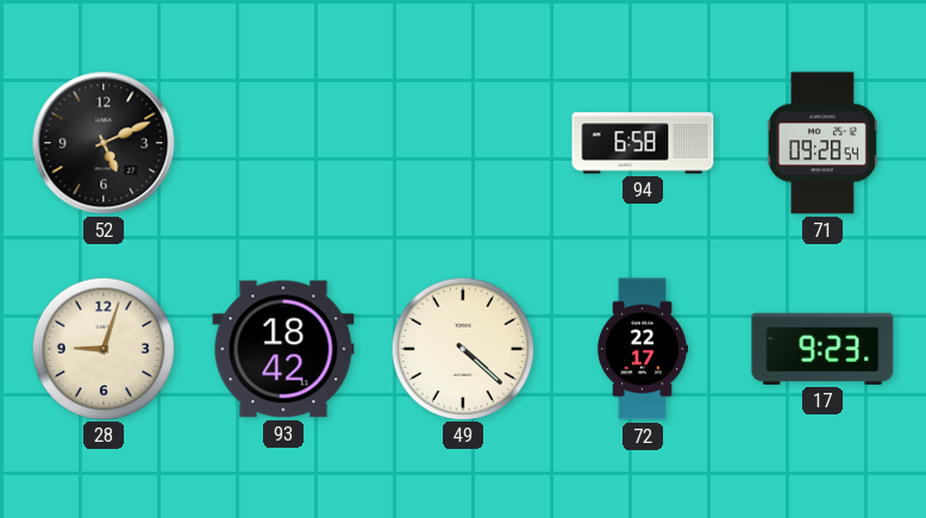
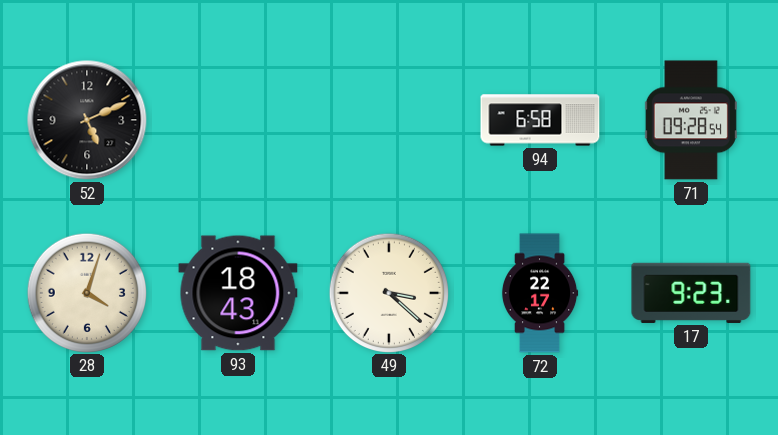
28: 9:03 -> 4:03
93: 18:42 -> 18:43
49: 4:22 -> 3:22
